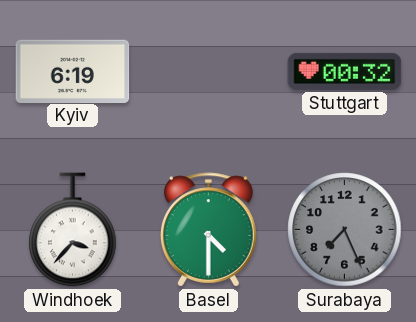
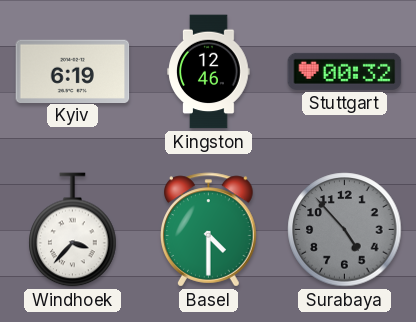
Kingston: none -> 12:46
Surabaya: 7:26 -> 4:53
